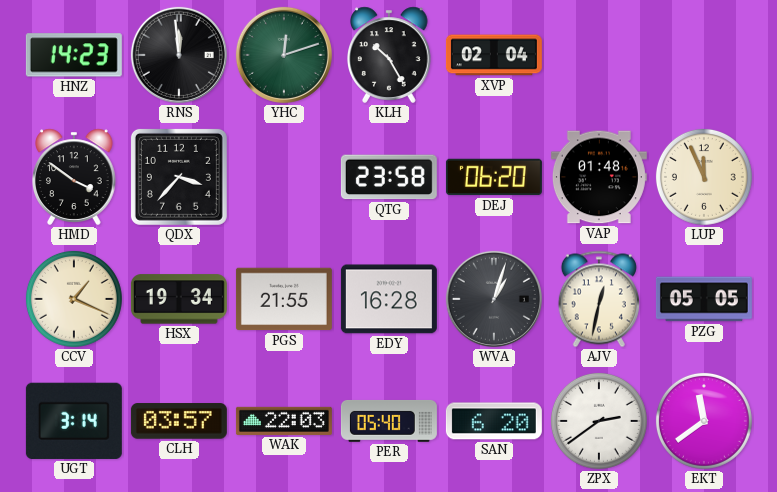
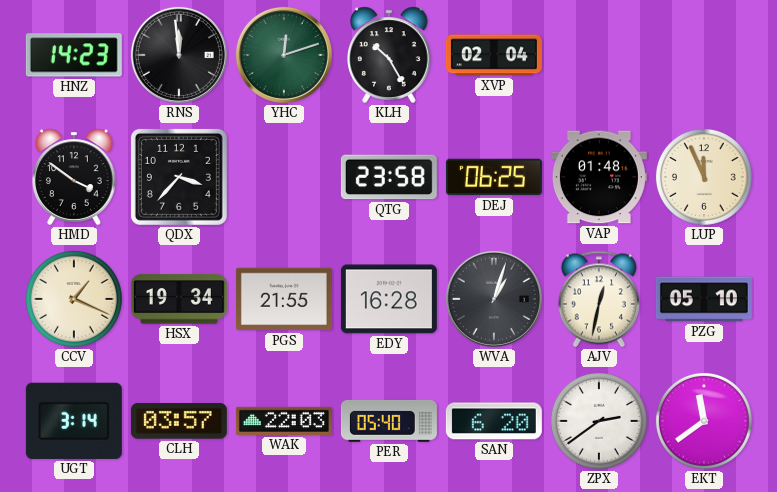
DEJ: 06:20 -> 06:25
PZG: 05:05 -> 05:10
